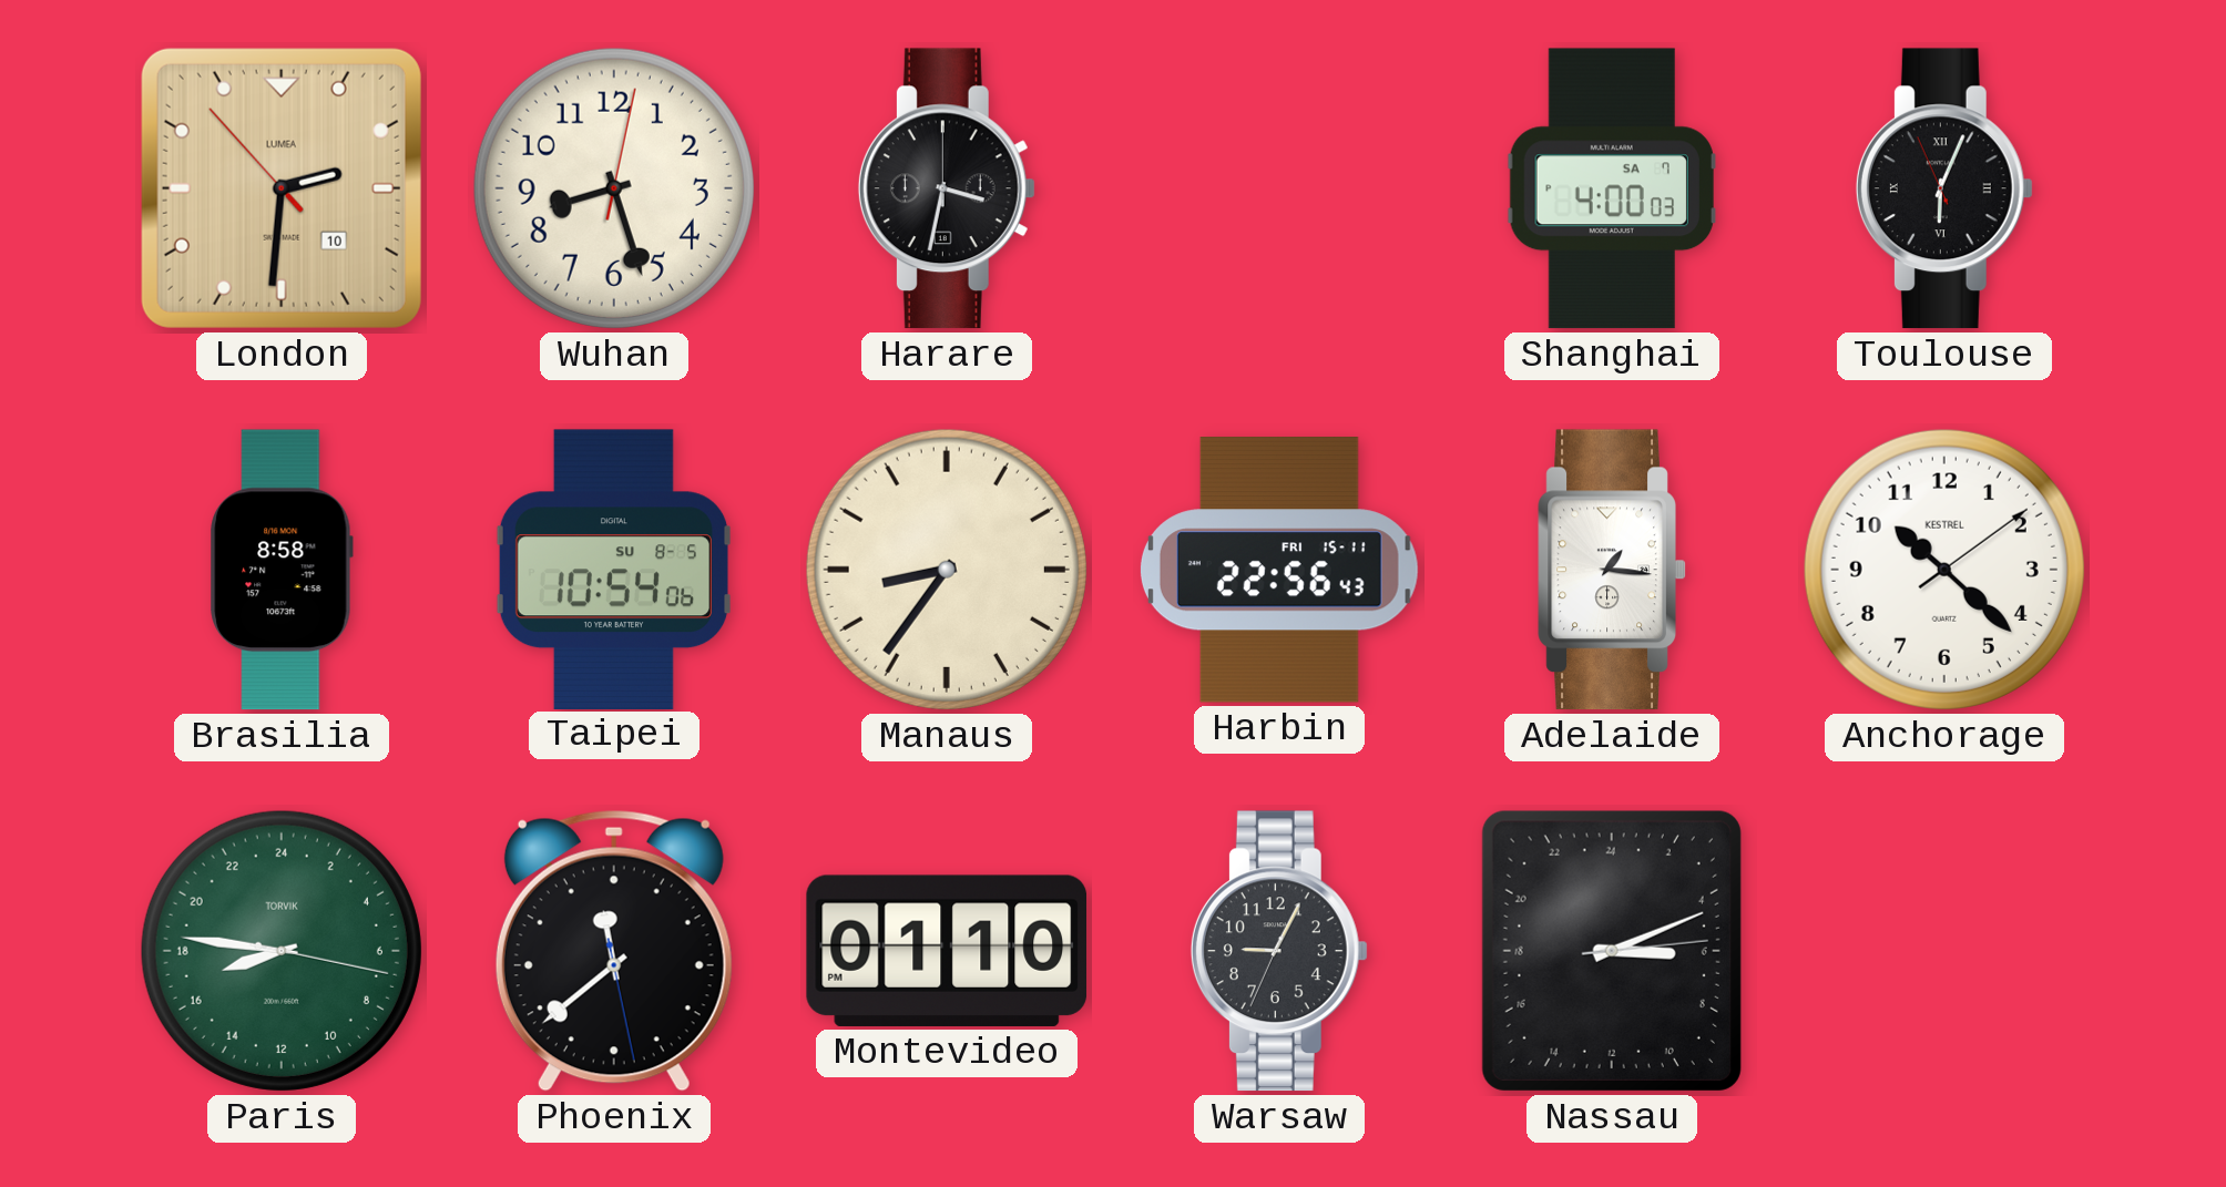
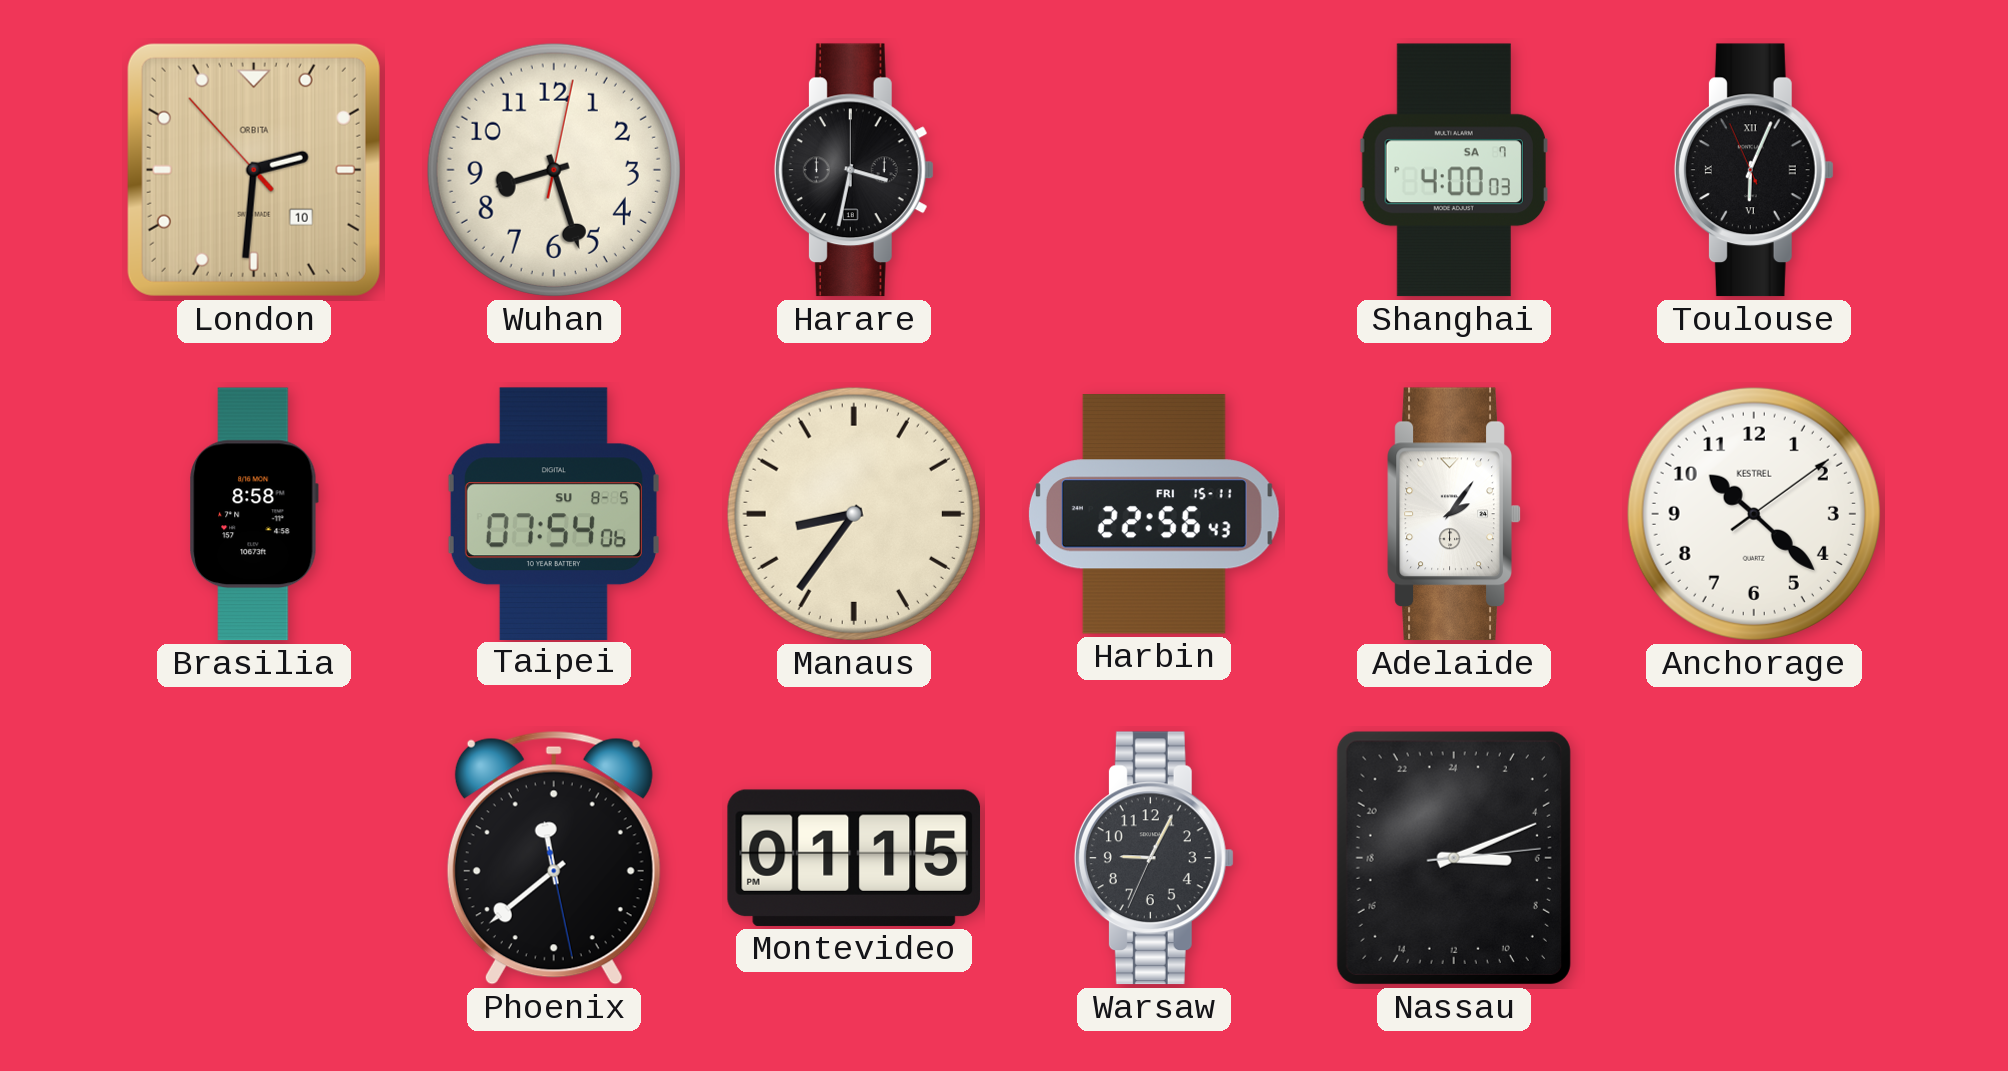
London brand: LUMEA -> ORBITA
Taipei: 10:54 -> 07:54
Adelaide: 1:16 -> 2:06
Paris: 16:46 -> none
Montevideo: 01:10 -> 01:15
